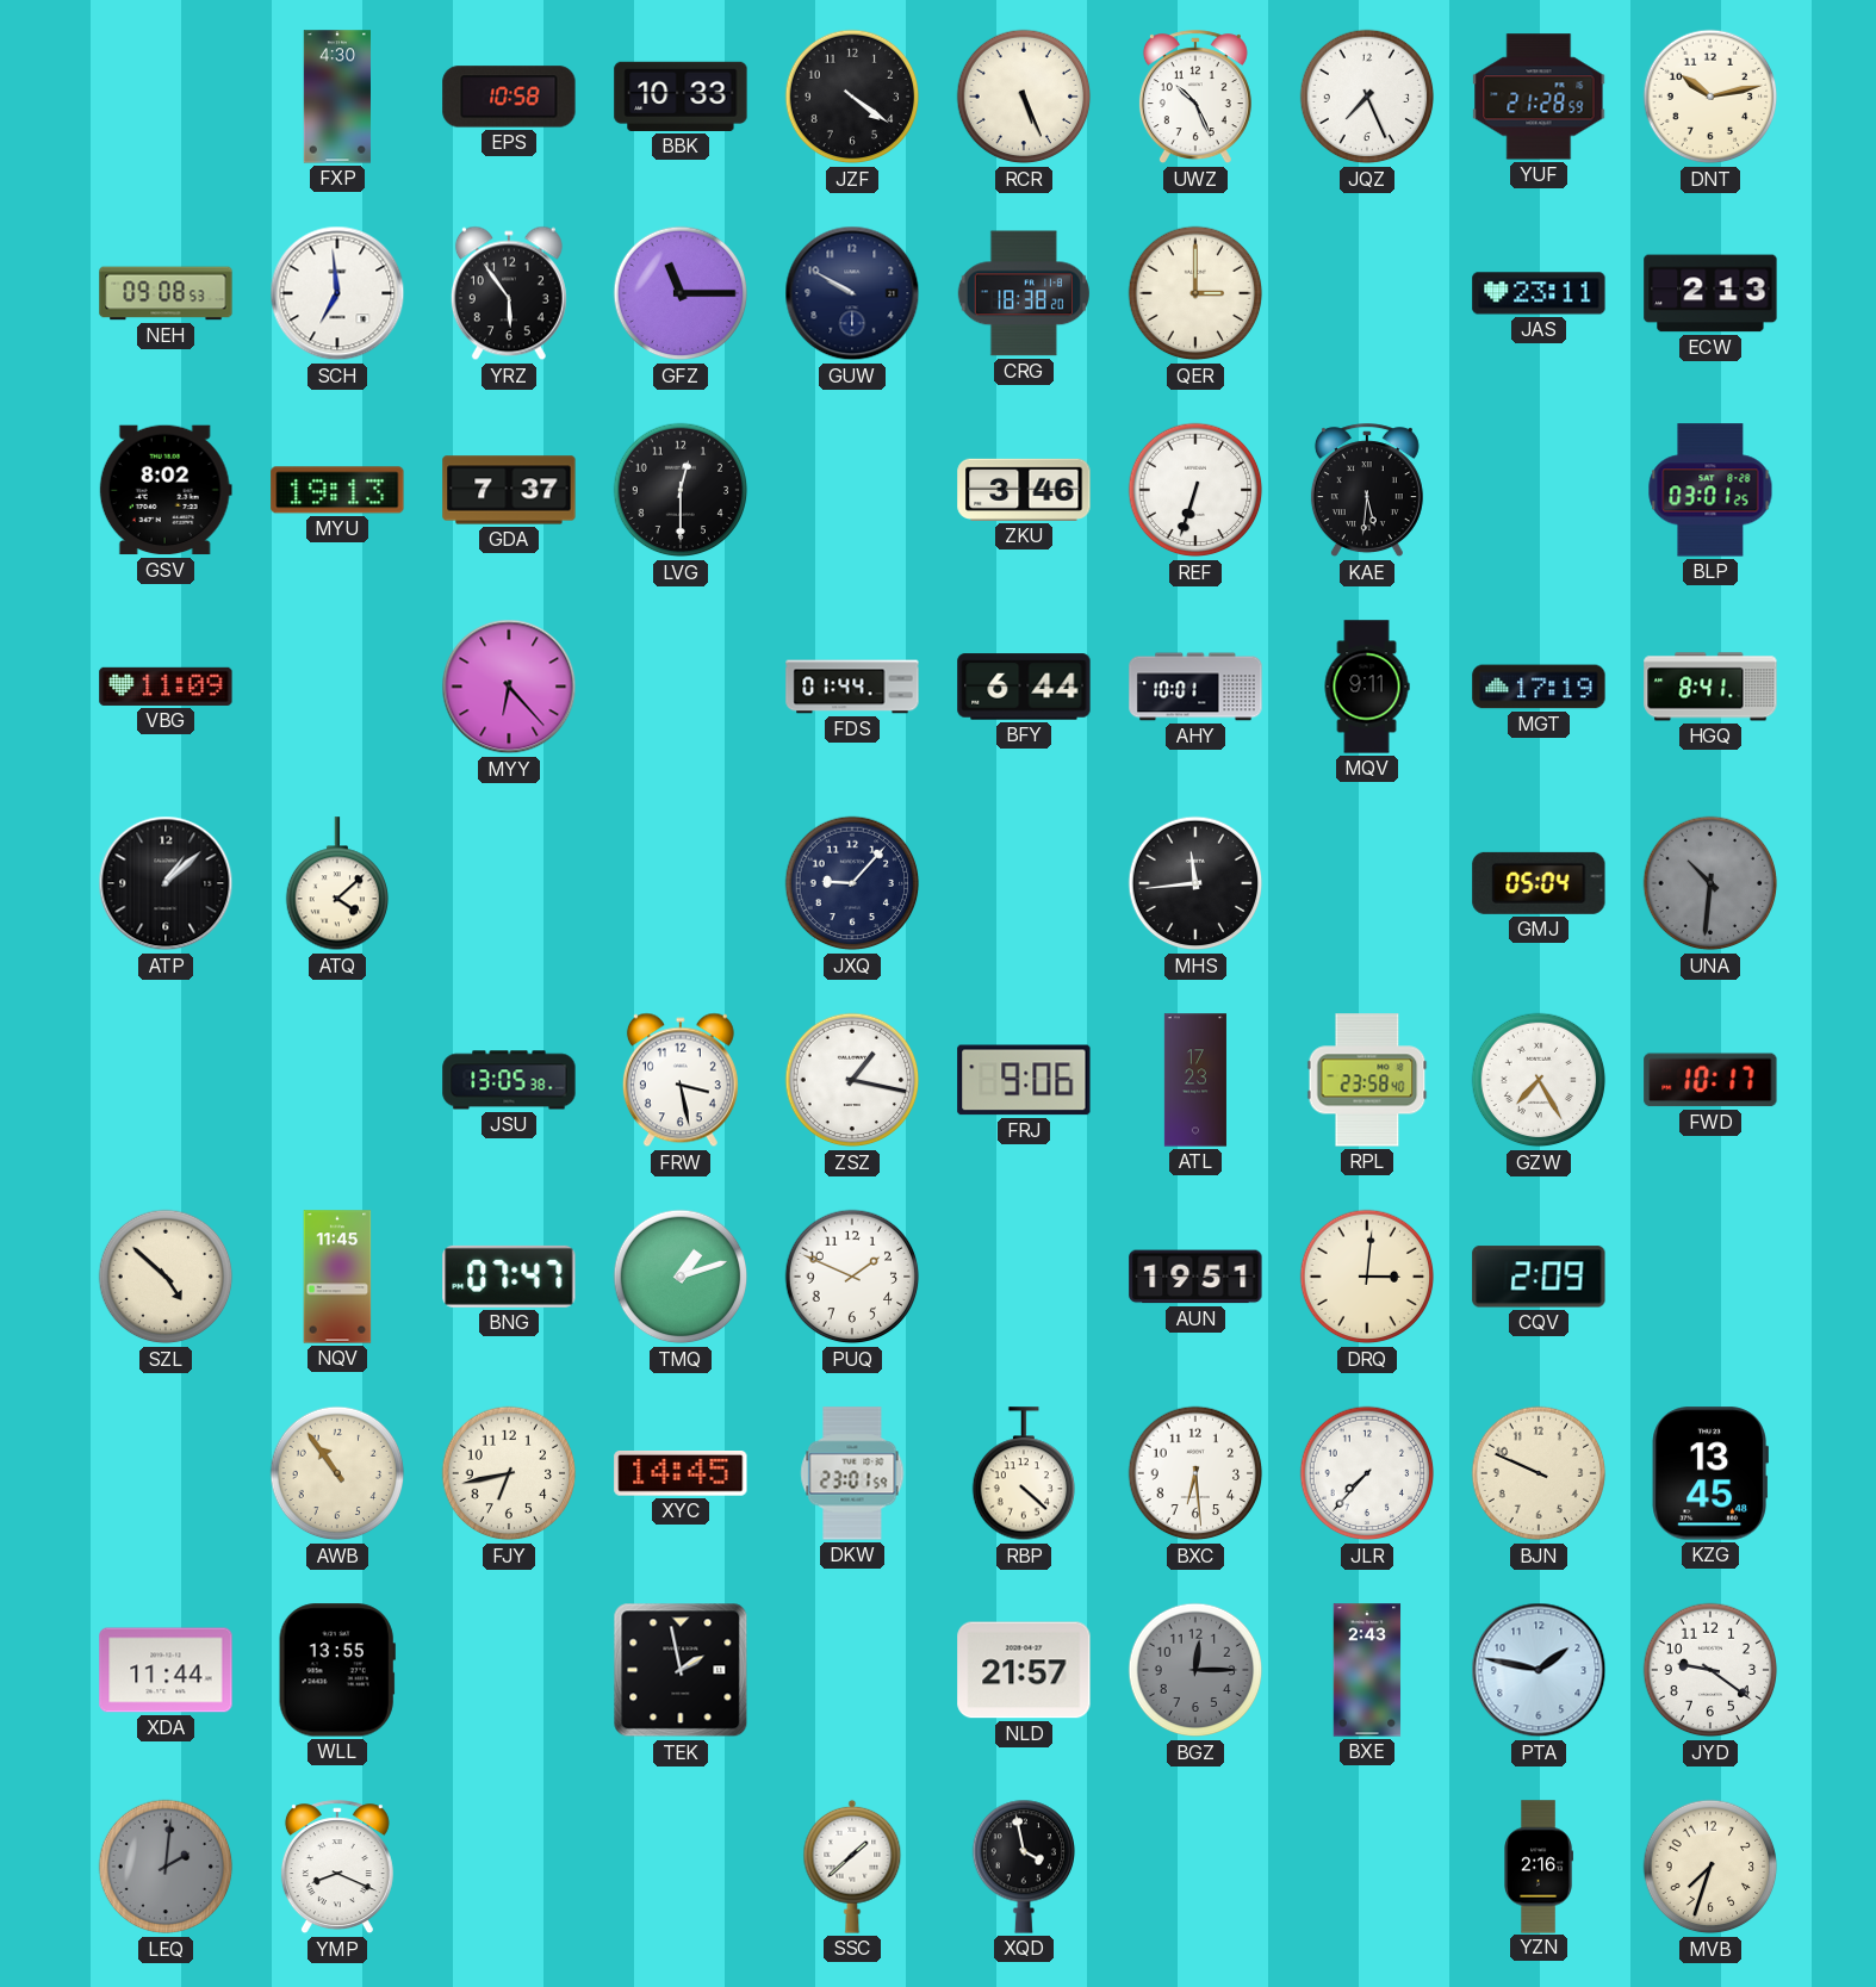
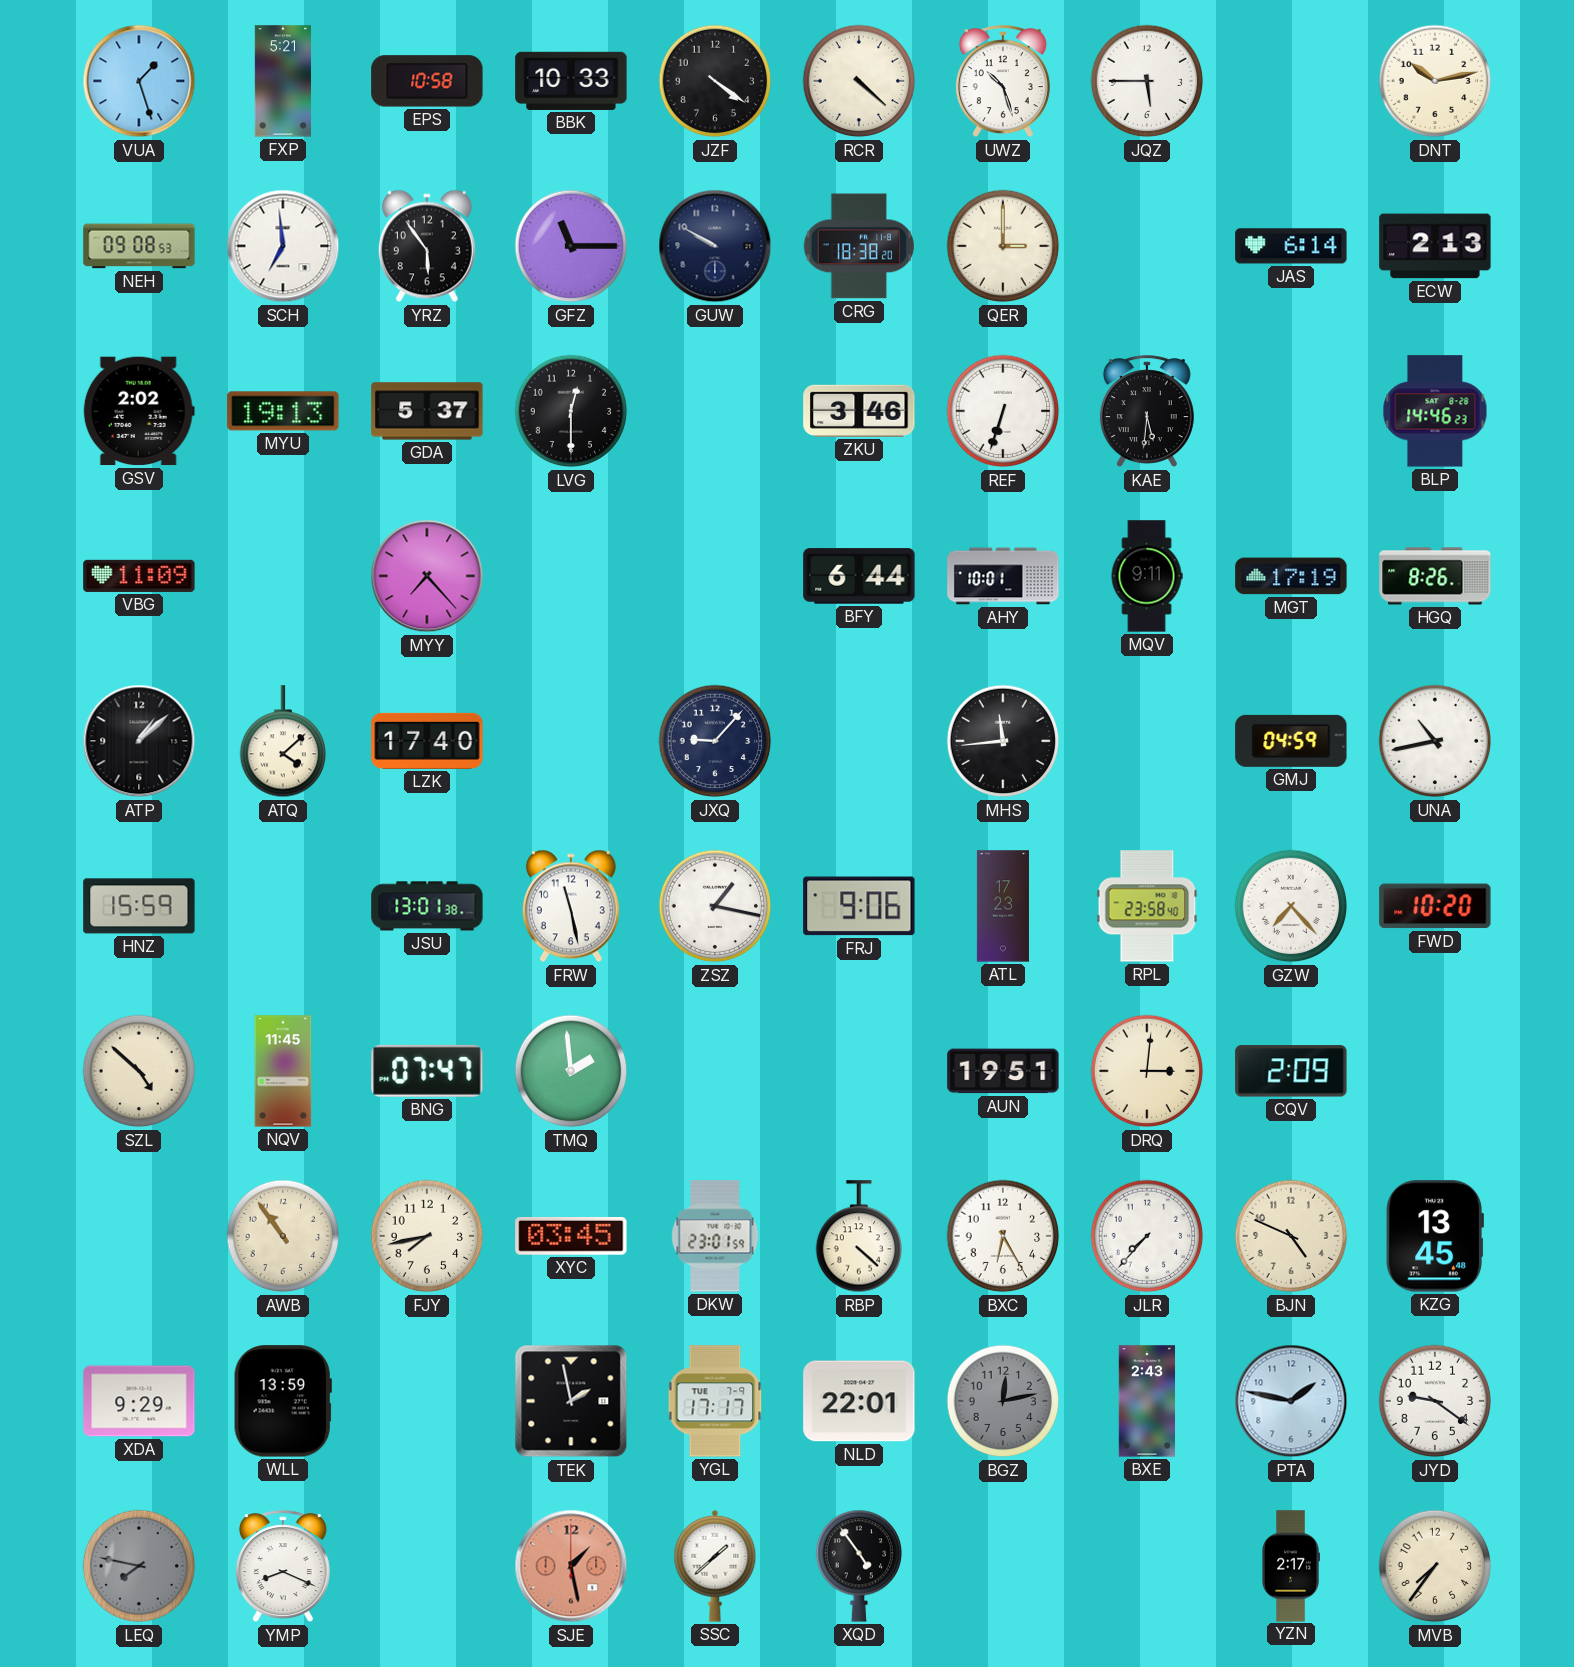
VUA: none -> 1:27
FXP: 4:30 -> 5:21
RCR: 5:26 -> 4:22
UWZ: 10:26 -> 10:27
JQZ: 7:26 -> 5:45
YUF: 21:28 -> none
JAS: 23:11 -> 6:14
GSV: 8:02 -> 2:02
GDA: 7:37 -> 5:37
BLP: 03:01 -> 14:46
MYY: 6:23 -> 7:23
FDS: 01:44 -> none
HGQ: 8:41 -> 8:26
LZK: none -> 17:40
GMJ: 05:04 -> 04:59
UNA: 10:31 -> 10:43
UNA dial: grey -> white
HNZ: none -> 15:59
JSU: 13:05 -> 13:01
FRW: 3:28 -> 11:28
GZW: 7:25 -> 7:23
FWD: 10:17 -> 10:20
TMQ: 1:12 -> 1:59
PUQ: 1:49 -> none
FJY: 6:43 -> 7:43
XYC: 14:45 -> 03:45
BXC: 6:29 -> 6:25
BJN: 9:49 -> 4:49
XDA: 11:44 -> 9:29
WLL: 13:55 -> 13:59
YGL: none -> 17:17
NLD: 21:57 -> 22:01
BGZ: 12:15 -> 12:13
LEQ: 2:01 -> 7:47
SJE: none -> 1:28
XQD: 3:58 -> 4:54
YZN: 2:16 -> 2:17
MVB: 7:33 -> 7:36
